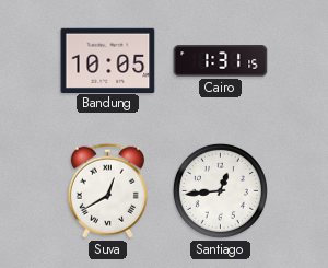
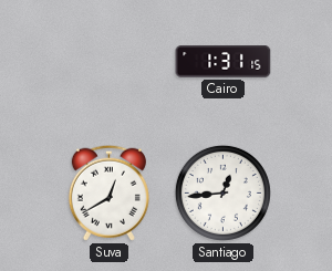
Bandung: 10:05 -> none
